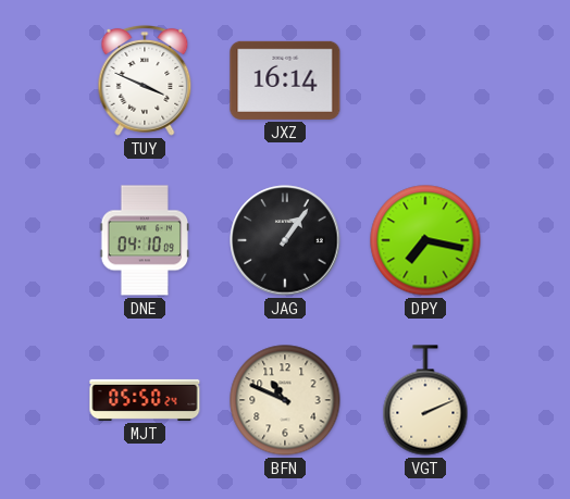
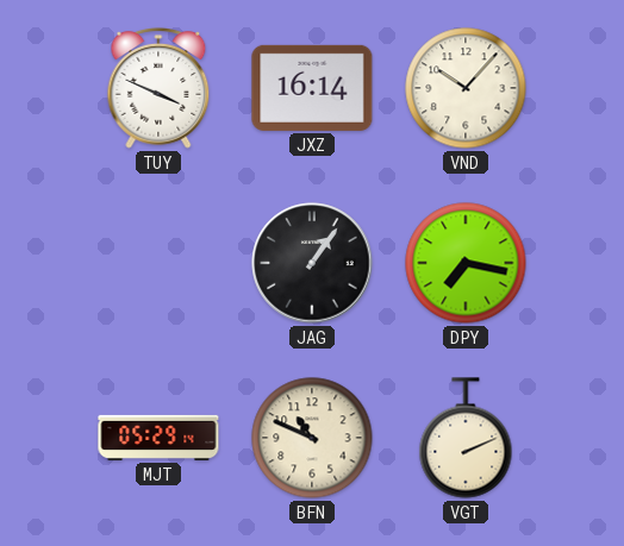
VND: none -> 10:07
DNE: 04:10 -> none
MJT: 05:50 -> 05:29
